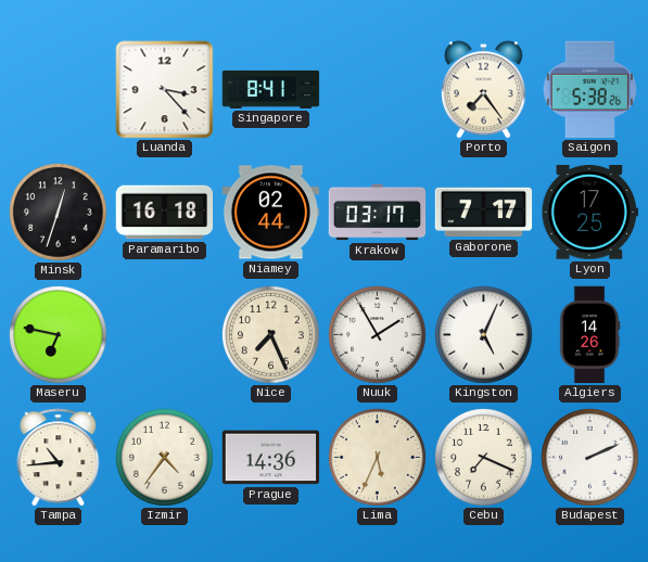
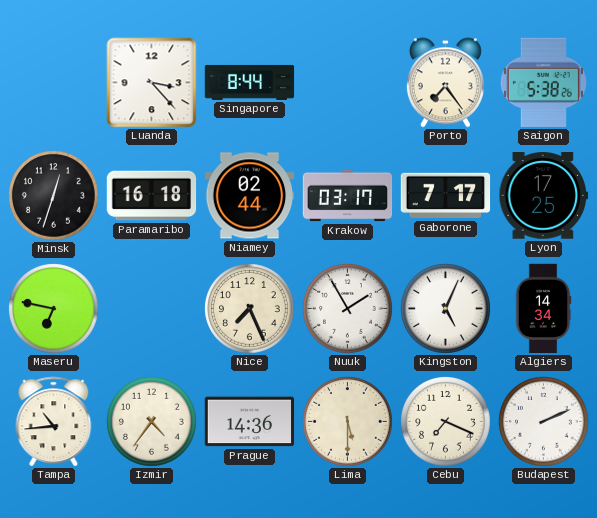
Singapore: 8:41 -> 8:44
Algiers: 14:26 -> 14:34
Lima: 5:34 -> 5:30
